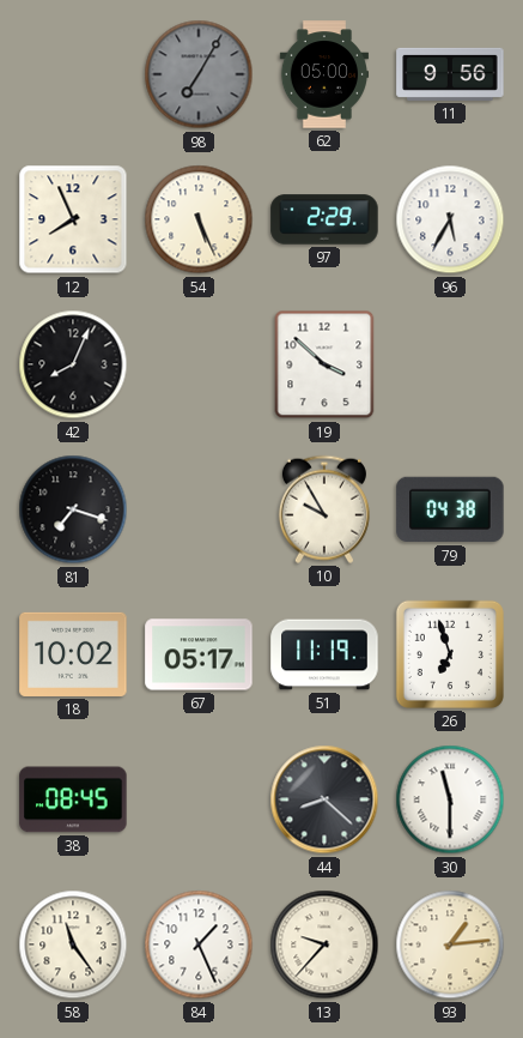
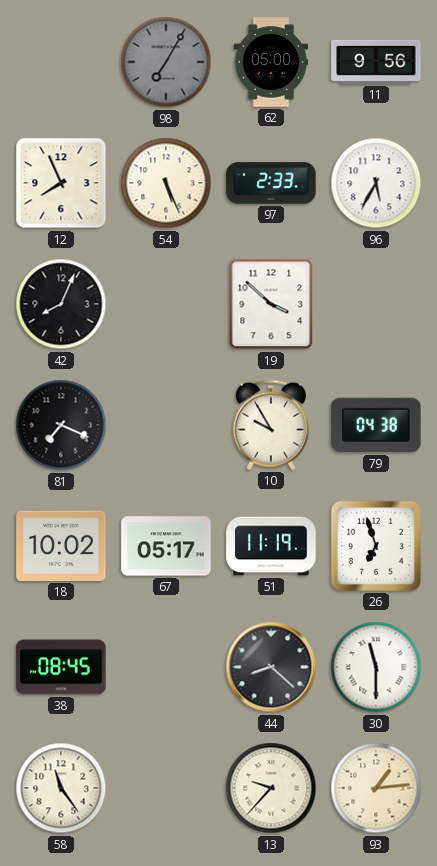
97: 2:29 -> 2:33
81: 7:18 -> 7:19
84: 1:26 -> none
